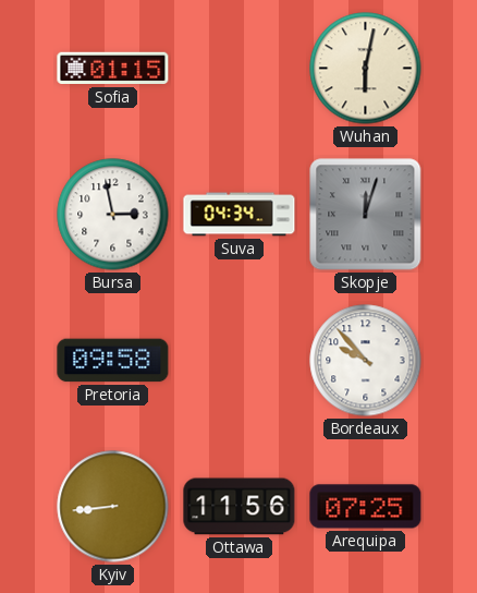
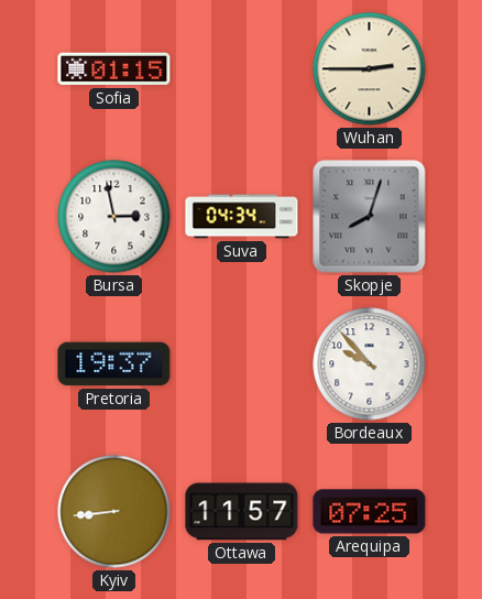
Wuhan: 6:02 -> 2:45
Skopje: 12:03 -> 8:03
Pretoria: 09:58 -> 19:37
Ottawa: 11:56 -> 11:57
